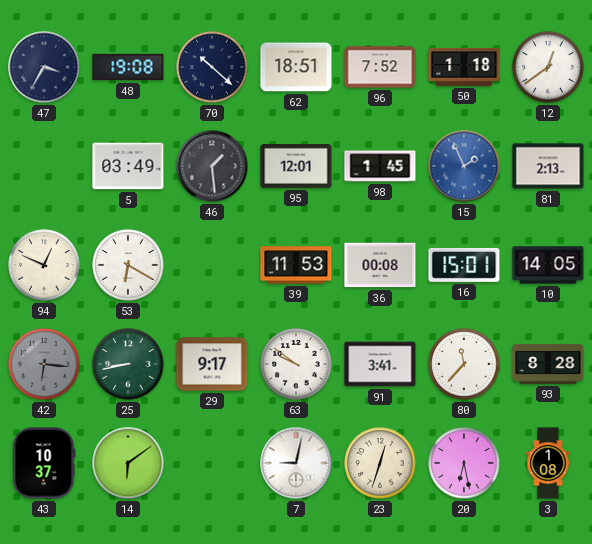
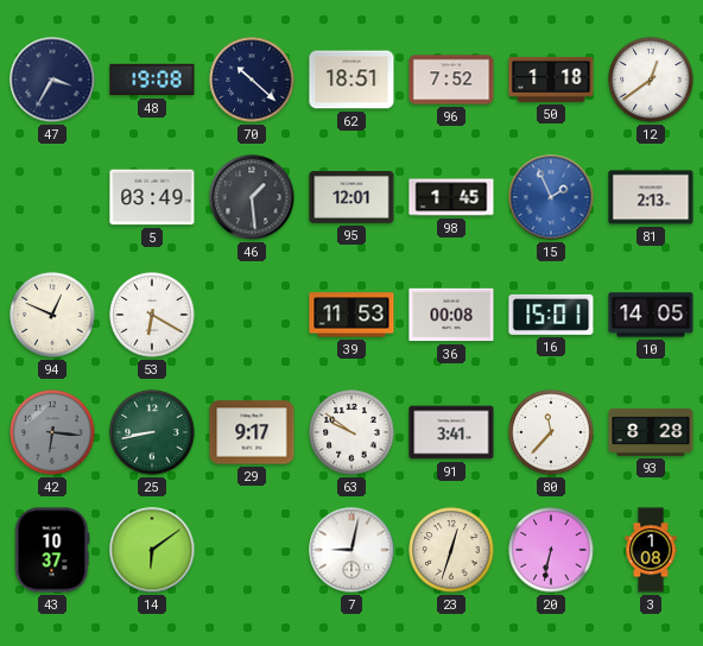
20: 6:28 -> 6:32
